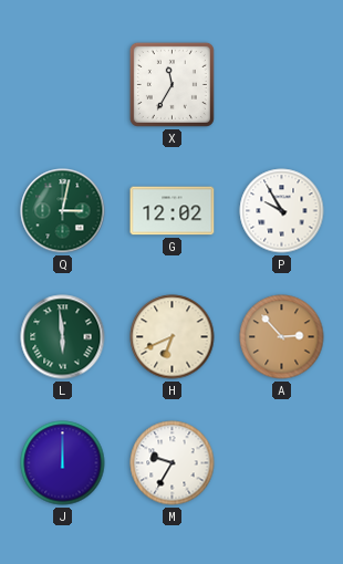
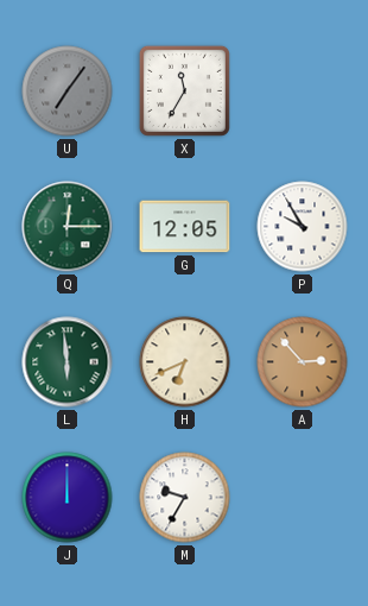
U: none -> 7:06
Q: 3:02 -> 12:15
G: 12:02 -> 12:05
